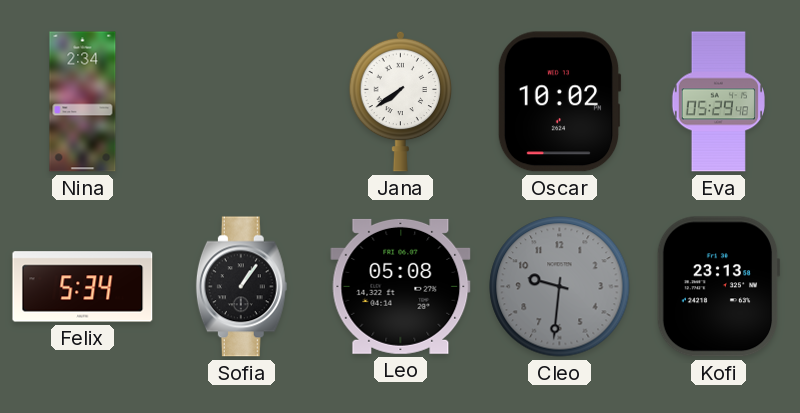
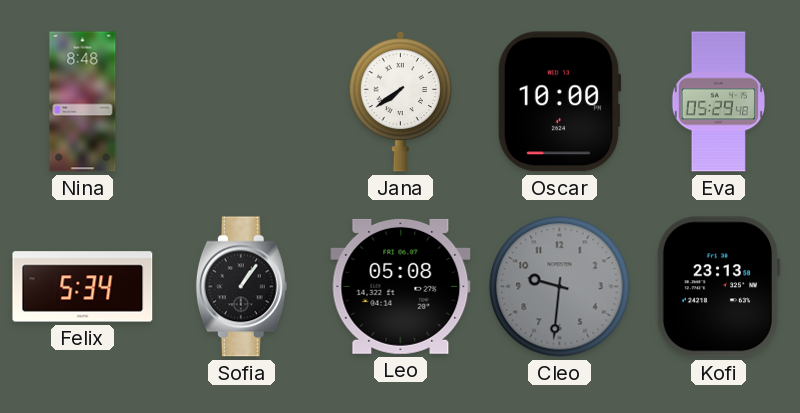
Nina: 2:34 -> 8:48
Oscar: 10:02 -> 10:00
